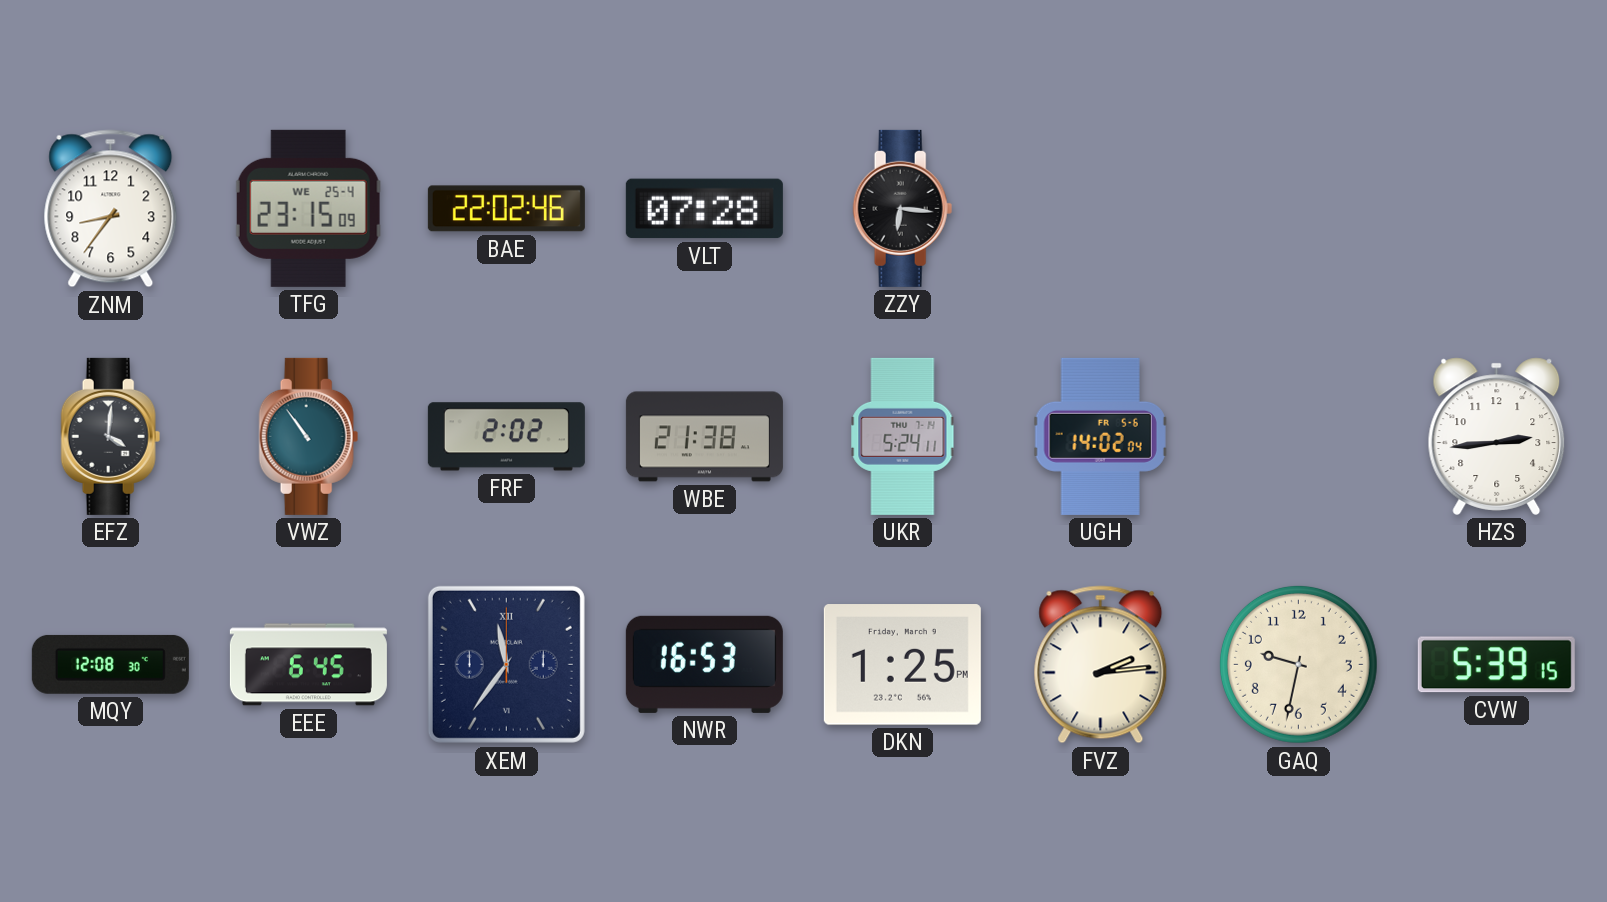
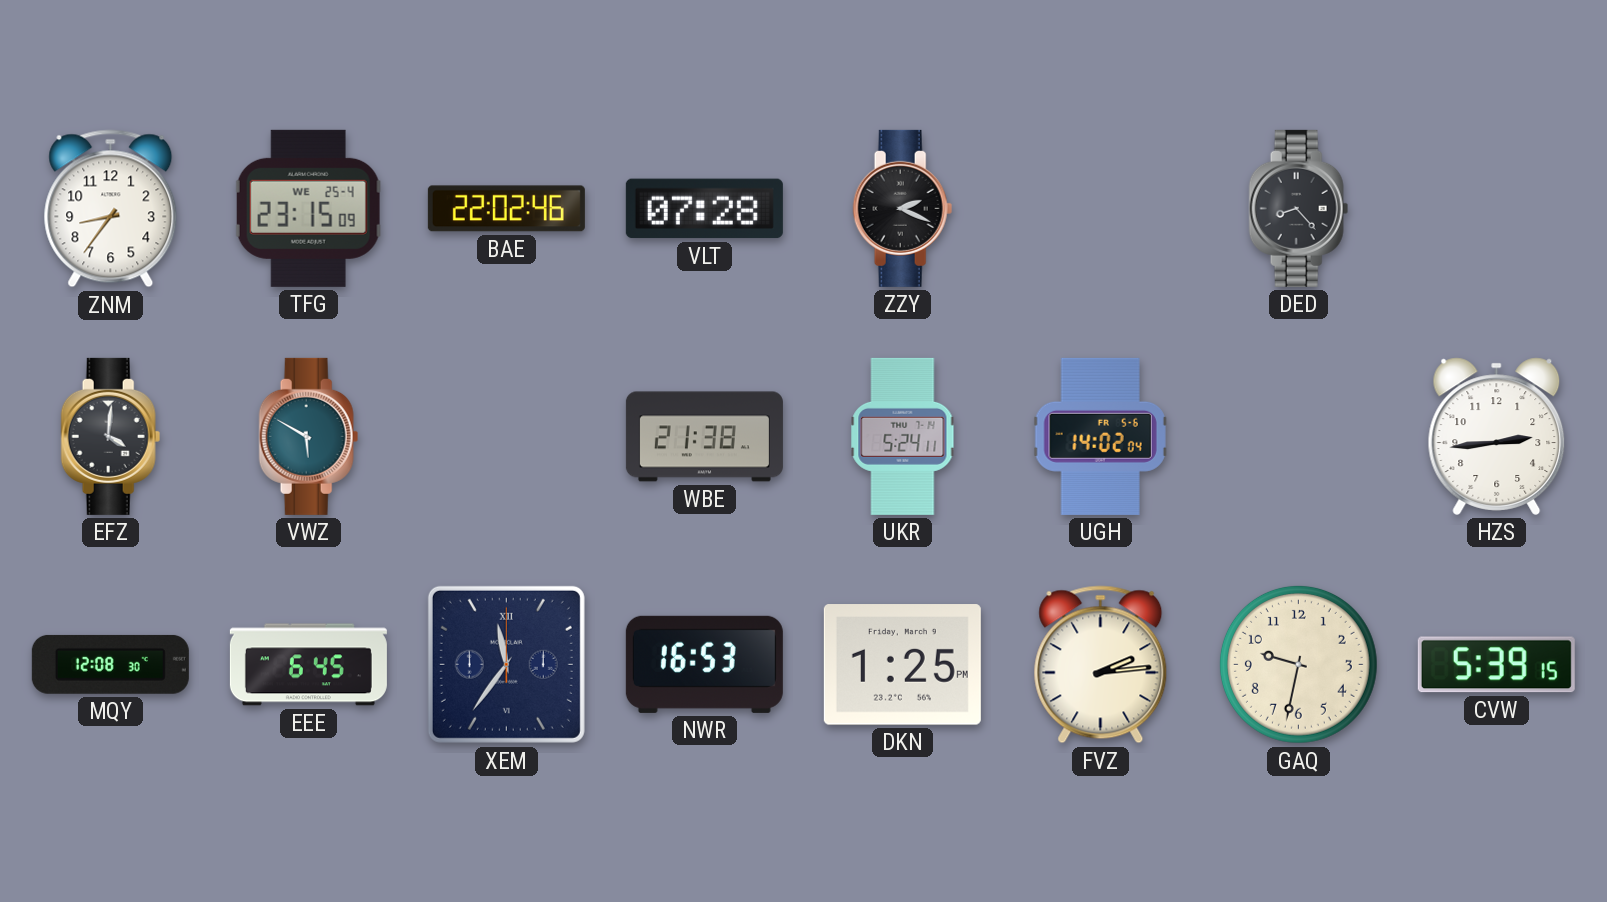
ZZY: 6:16 -> 2:19
DED: none -> 8:23
VWZ: 10:54 -> 5:50
FRF: 2:02 -> none
